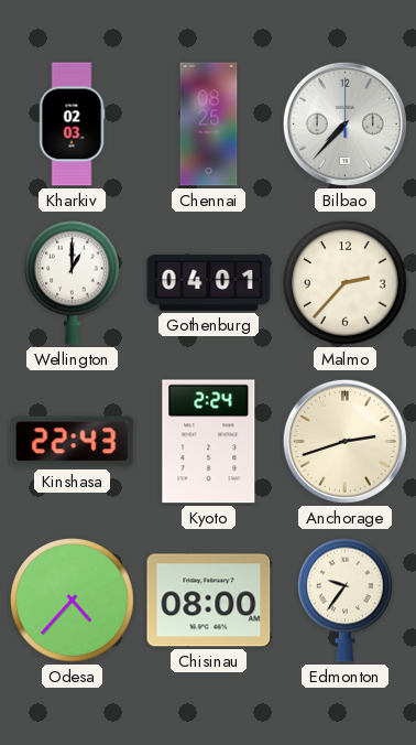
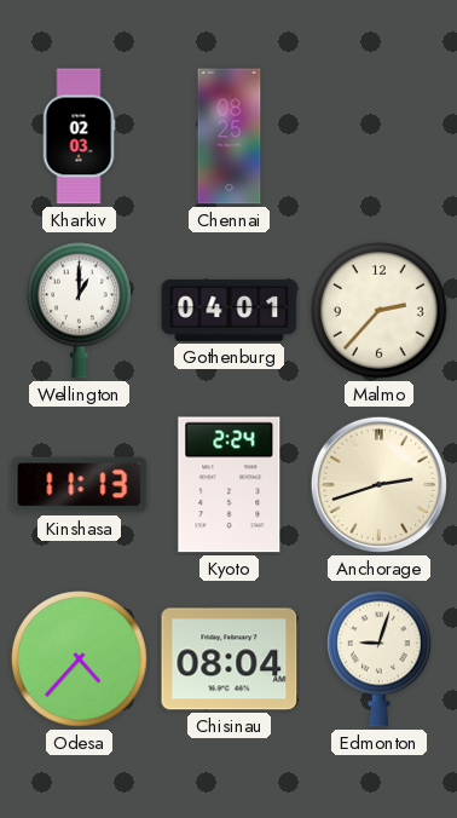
Bilbao: 7:37 -> none
Kinshasa: 22:43 -> 11:13
Chisinau: 08:00 -> 08:04
Edmonton: 9:36 -> 9:03
